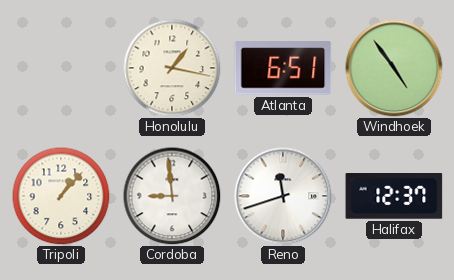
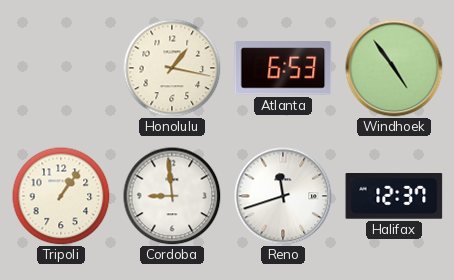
Atlanta: 6:51 -> 6:53
Tripoli: 1:07 -> 1:06
